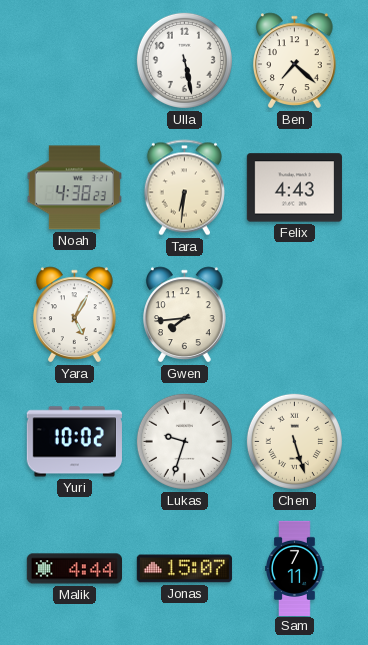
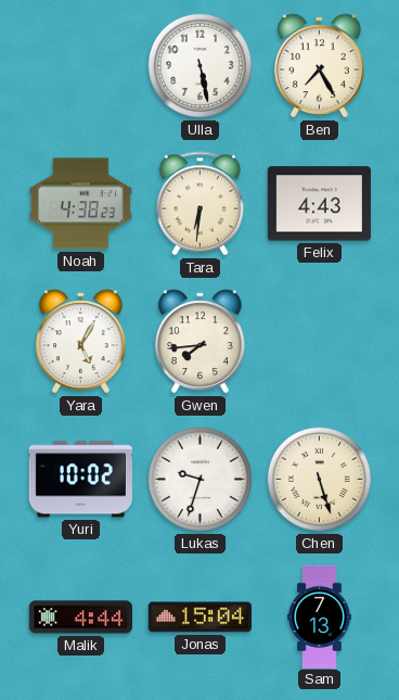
Ben: 7:22 -> 7:25
Jonas: 15:07 -> 15:04
Sam: 7:11 -> 7:13
